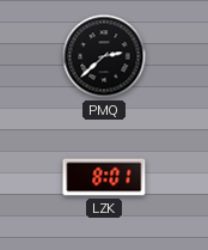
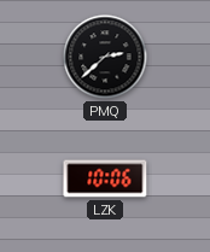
LZK: 8:01 -> 10:06
